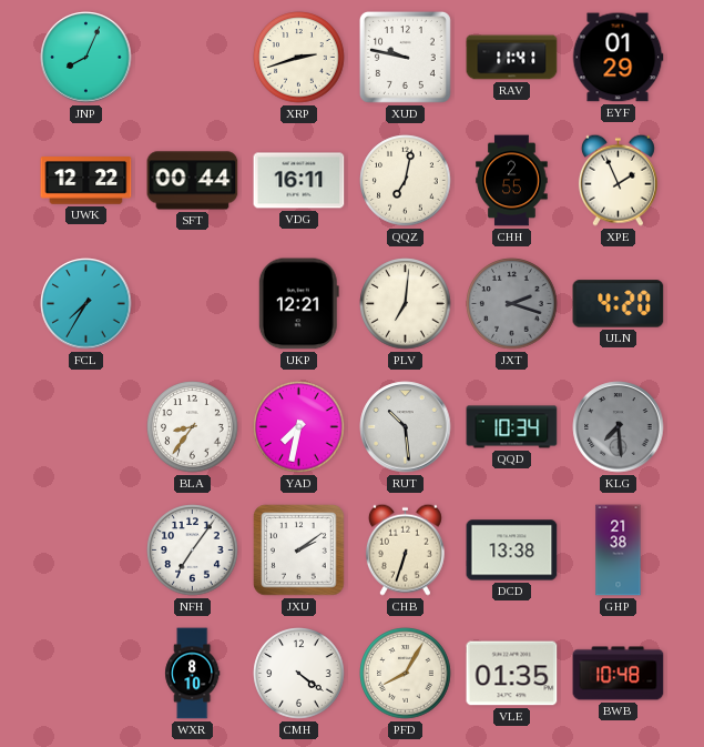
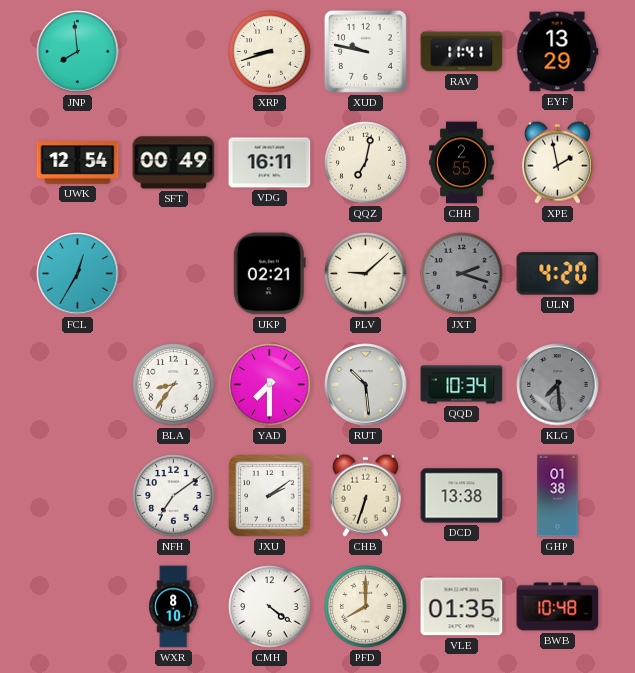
JNP: 8:04 -> 7:59
XRP: 2:42 -> 8:42
EYF: 01:29 -> 13:29
UWK: 12:22 -> 12:54
SFT: 00:44 -> 00:49
XPE: 1:56 -> 1:58
FCL: 7:35 -> 12:35
UKP: 12:21 -> 02:21
PLV: 7:01 -> 9:08
YAD: 7:32 -> 7:30
NFH: 7:06 -> 7:09
GHP: 21:38 -> 01:38
PFD: 8:05 -> 8:00
